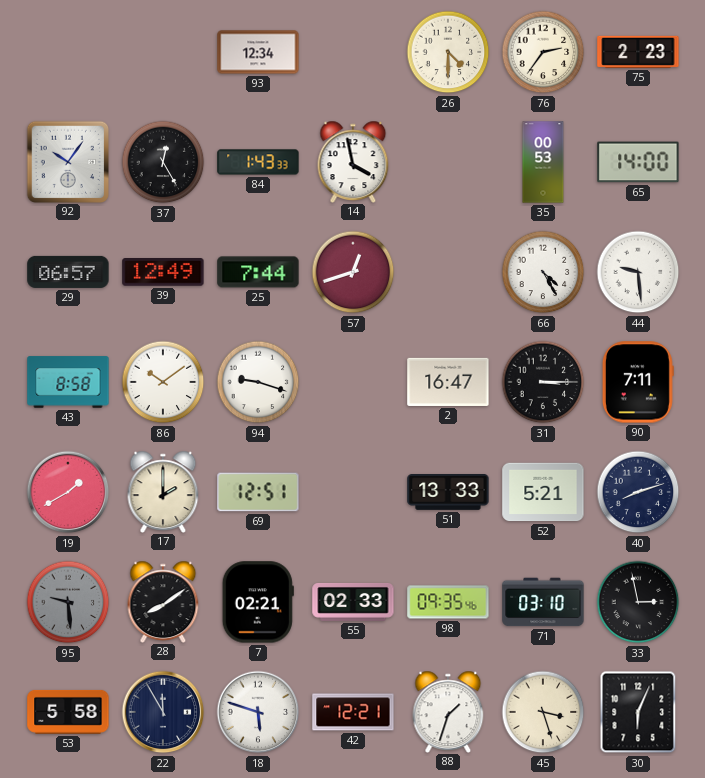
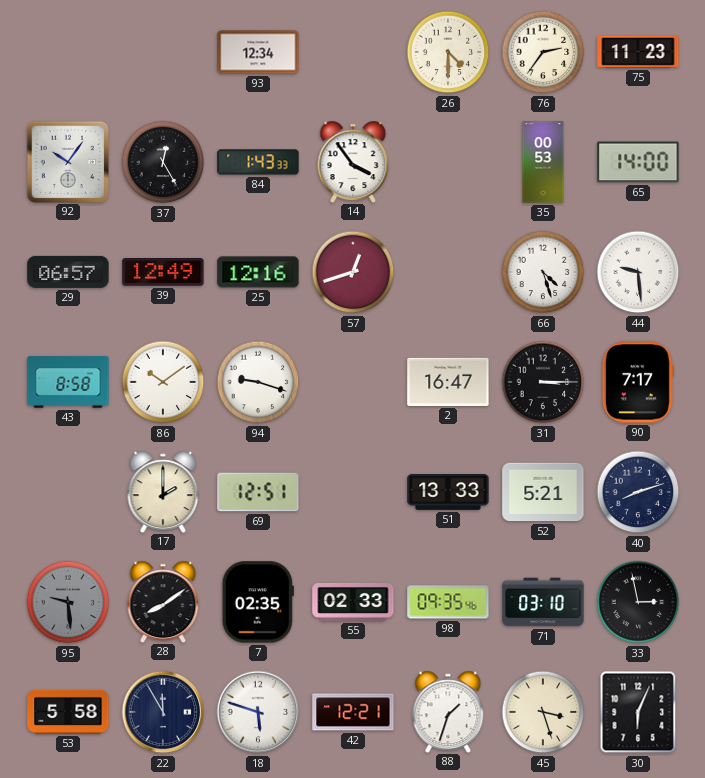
75: 2:23 -> 11:23
14: 3:58 -> 3:54
25: 7:44 -> 12:16
66: 4:25 -> 4:27
90: 7:11 -> 7:17
19: 1:40 -> none
7: 02:21 -> 02:35
